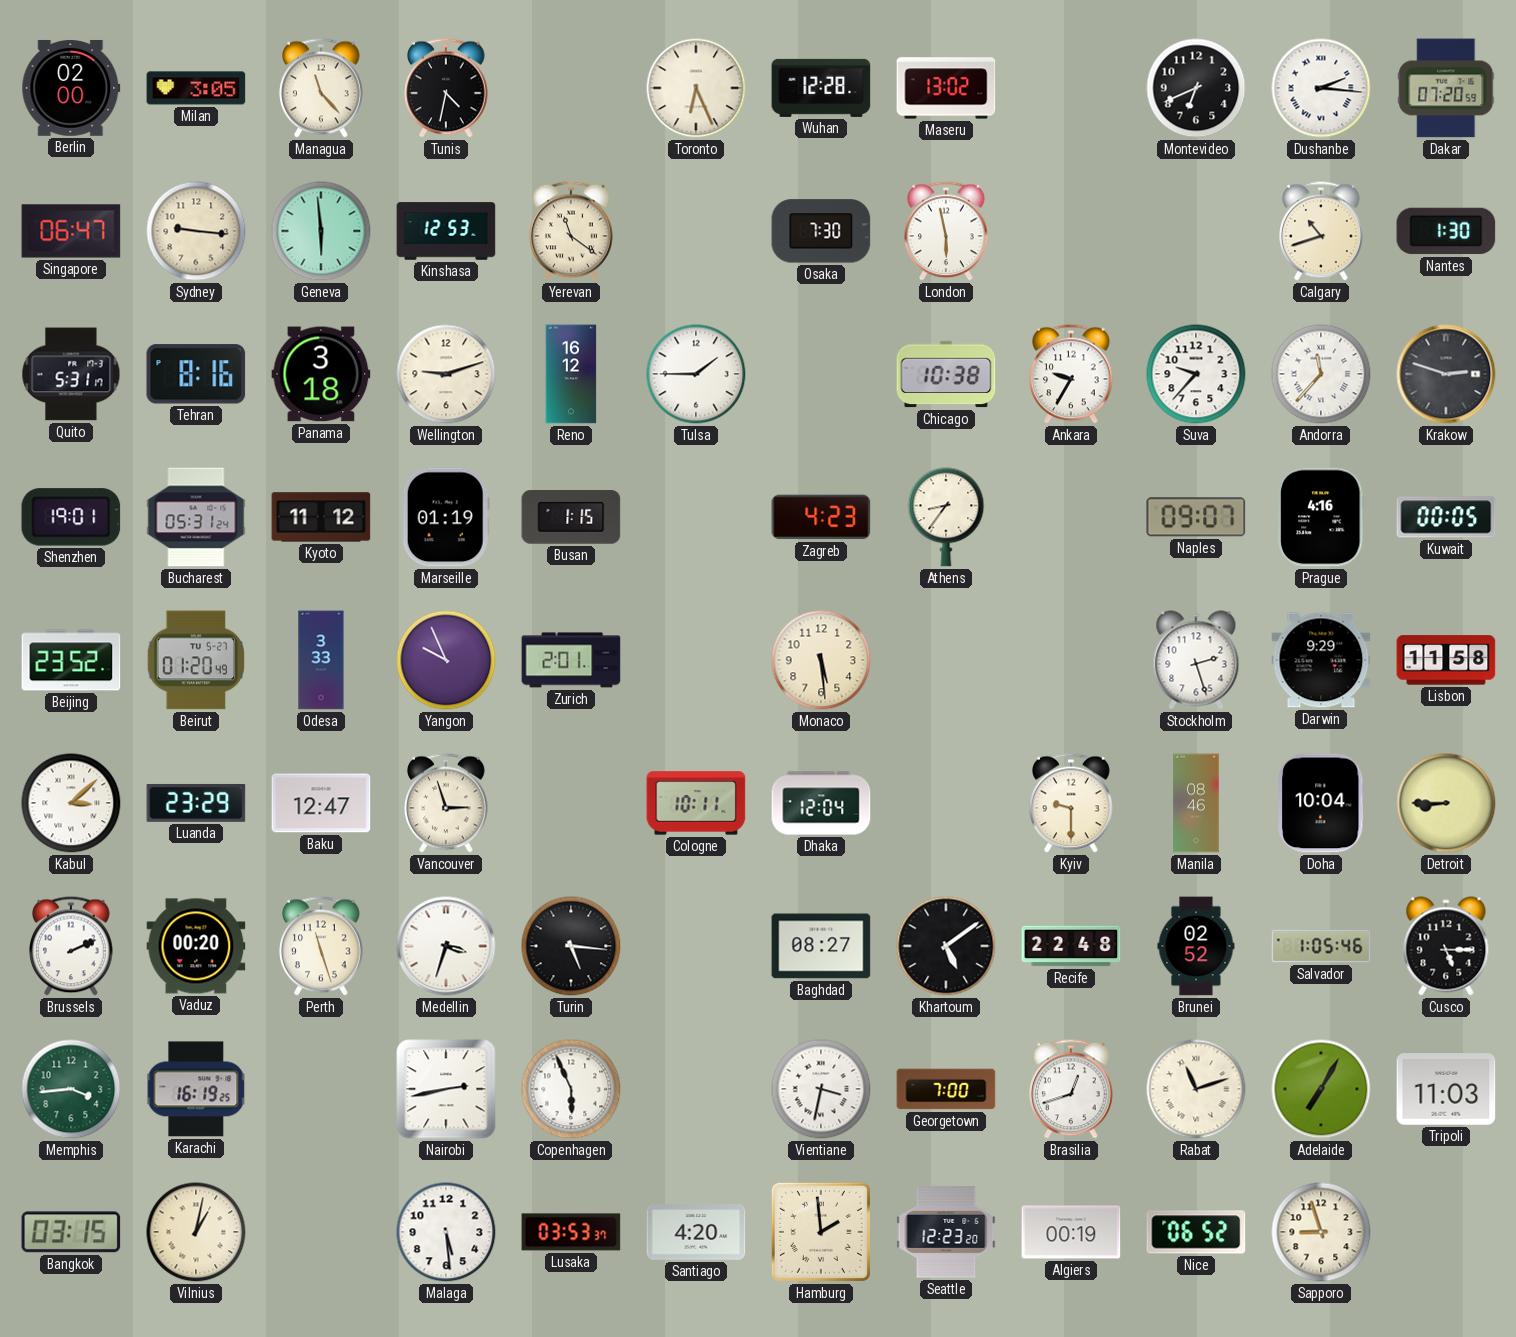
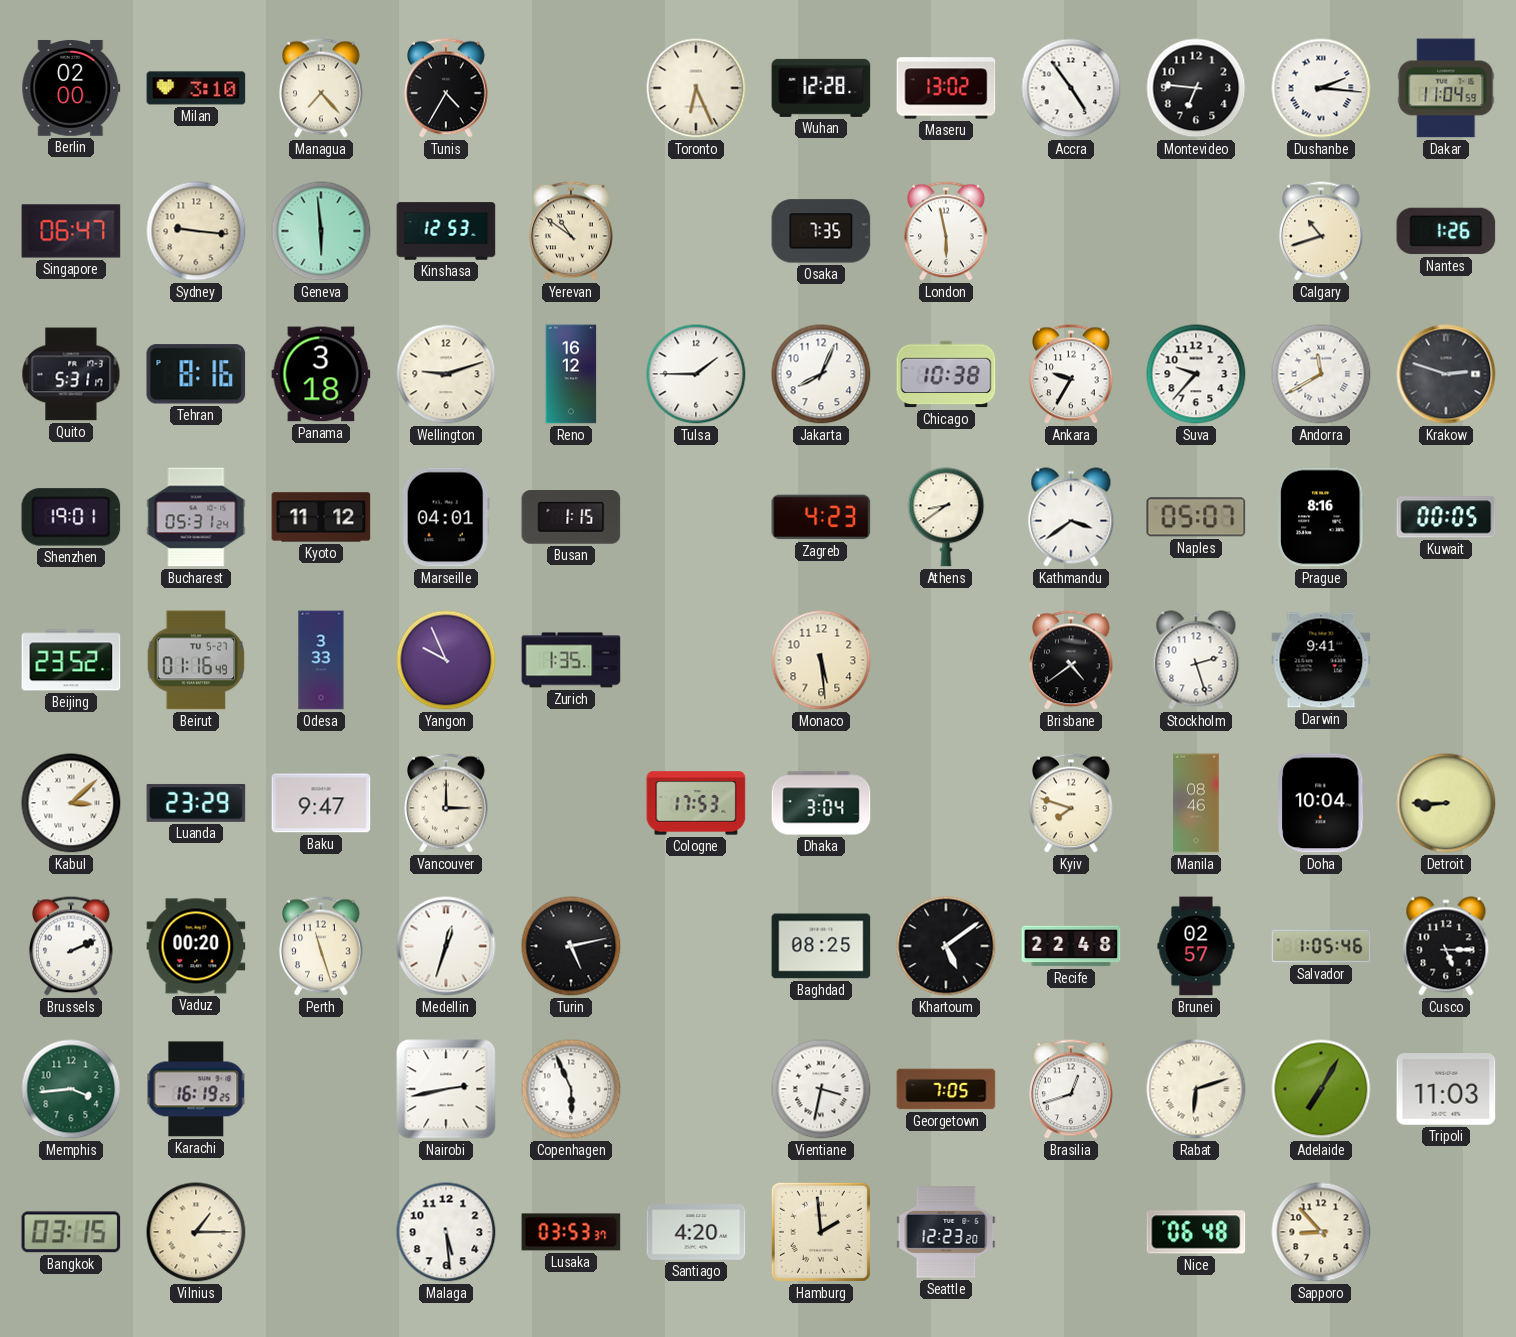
Milan: 3:05 -> 3:10
Managua: 11:23 -> 7:23
Tunis: 4:32 -> 4:35
Accra: none -> 4:54
Montevideo: 6:41 -> 6:46
Dakar: 07:20 -> 11:04
Yerevan: 11:21 -> 10:51
Osaka: 7:30 -> 7:35
Nantes: 1:30 -> 1:26
Jakarta: none -> 8:04
Andorra: 11:37 -> 11:40
Marseille: 01:19 -> 04:01
Athens: 8:36 -> 8:39
Kathmandu: none -> 3:39
Naples: 09:07 -> 05:07
Prague: 4:16 -> 8:16
Beirut: 01:20 -> 01:16
Zurich: 2:01 -> 1:35
Brisbane: none -> 4:39
Darwin: 9:29 -> 9:41
Lisbon: 11:58 -> none
Baku: 12:47 -> 9:47
Vancouver: 2:57 -> 3:00
Cologne: 10:11 -> 17:53
Dhaka: 12:04 -> 3:04
Kyiv: 9:30 -> 7:48
Medellin: 3:33 -> 12:33
Turin: 5:16 -> 5:13
Baghdad: 08:27 -> 08:25
Brunei: 02:52 -> 02:57
Georgetown: 7:00 -> 7:05
Rabat: 11:12 -> 6:12
Vilnius: 1:02 -> 1:15
Algiers: 00:19 -> none
Nice: 06:52 -> 06:48
Sapporo: 8:57 -> 8:53
